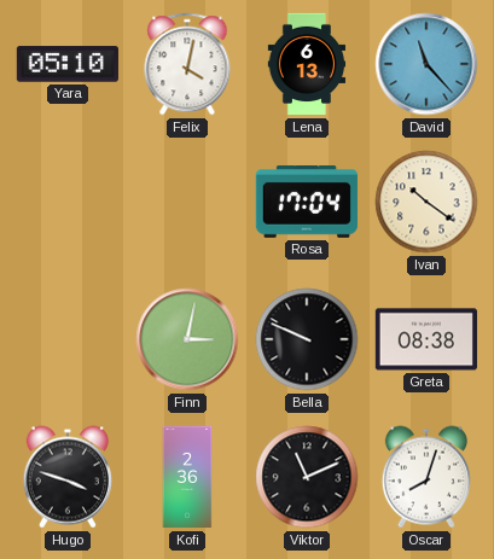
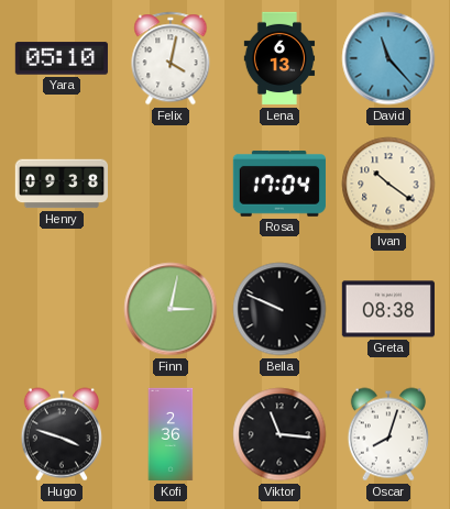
Henry: none -> 09:38
Viktor: 11:11 -> 11:16
